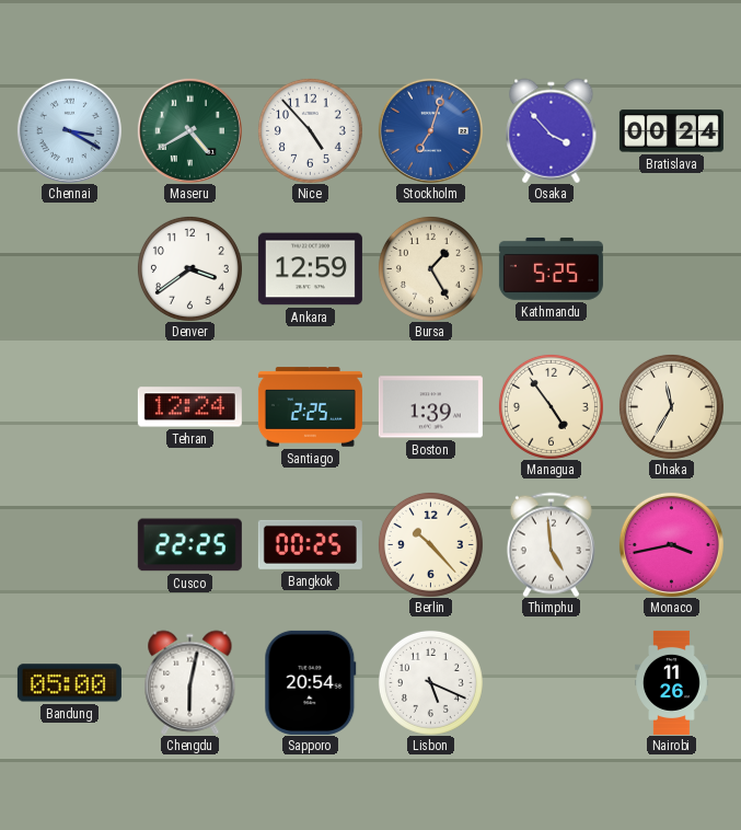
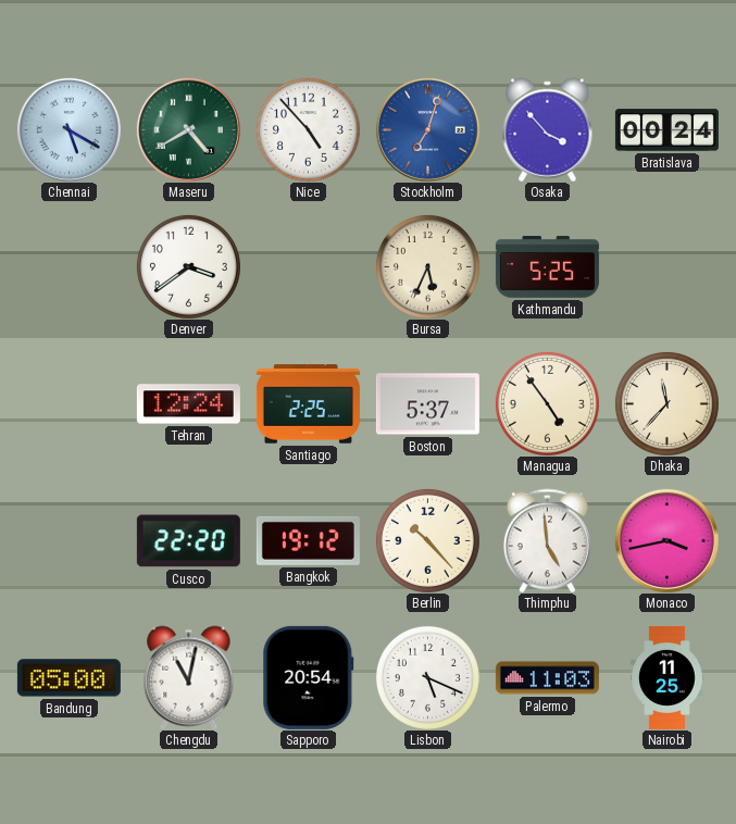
Chennai: 3:20 -> 5:20
Ankara: 12:59 -> none
Bursa: 1:25 -> 5:34
Boston: 1:39 -> 5:37
Dhaka: 11:35 -> 11:37
Cusco: 22:25 -> 22:20
Bangkok: 00:25 -> 19:12
Chengdu: 6:02 -> 11:02
Palermo: none -> 11:03
Nairobi: 11:26 -> 11:25
